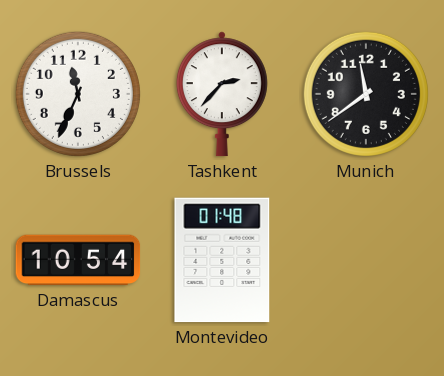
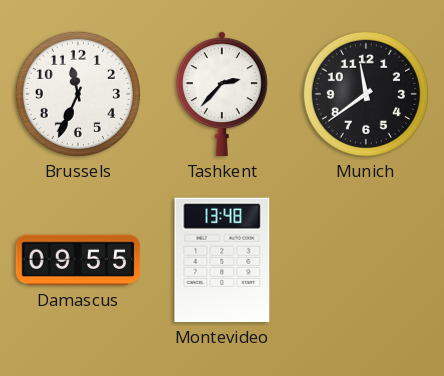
Damascus: 10:54 -> 09:55
Montevideo: 01:48 -> 13:48
